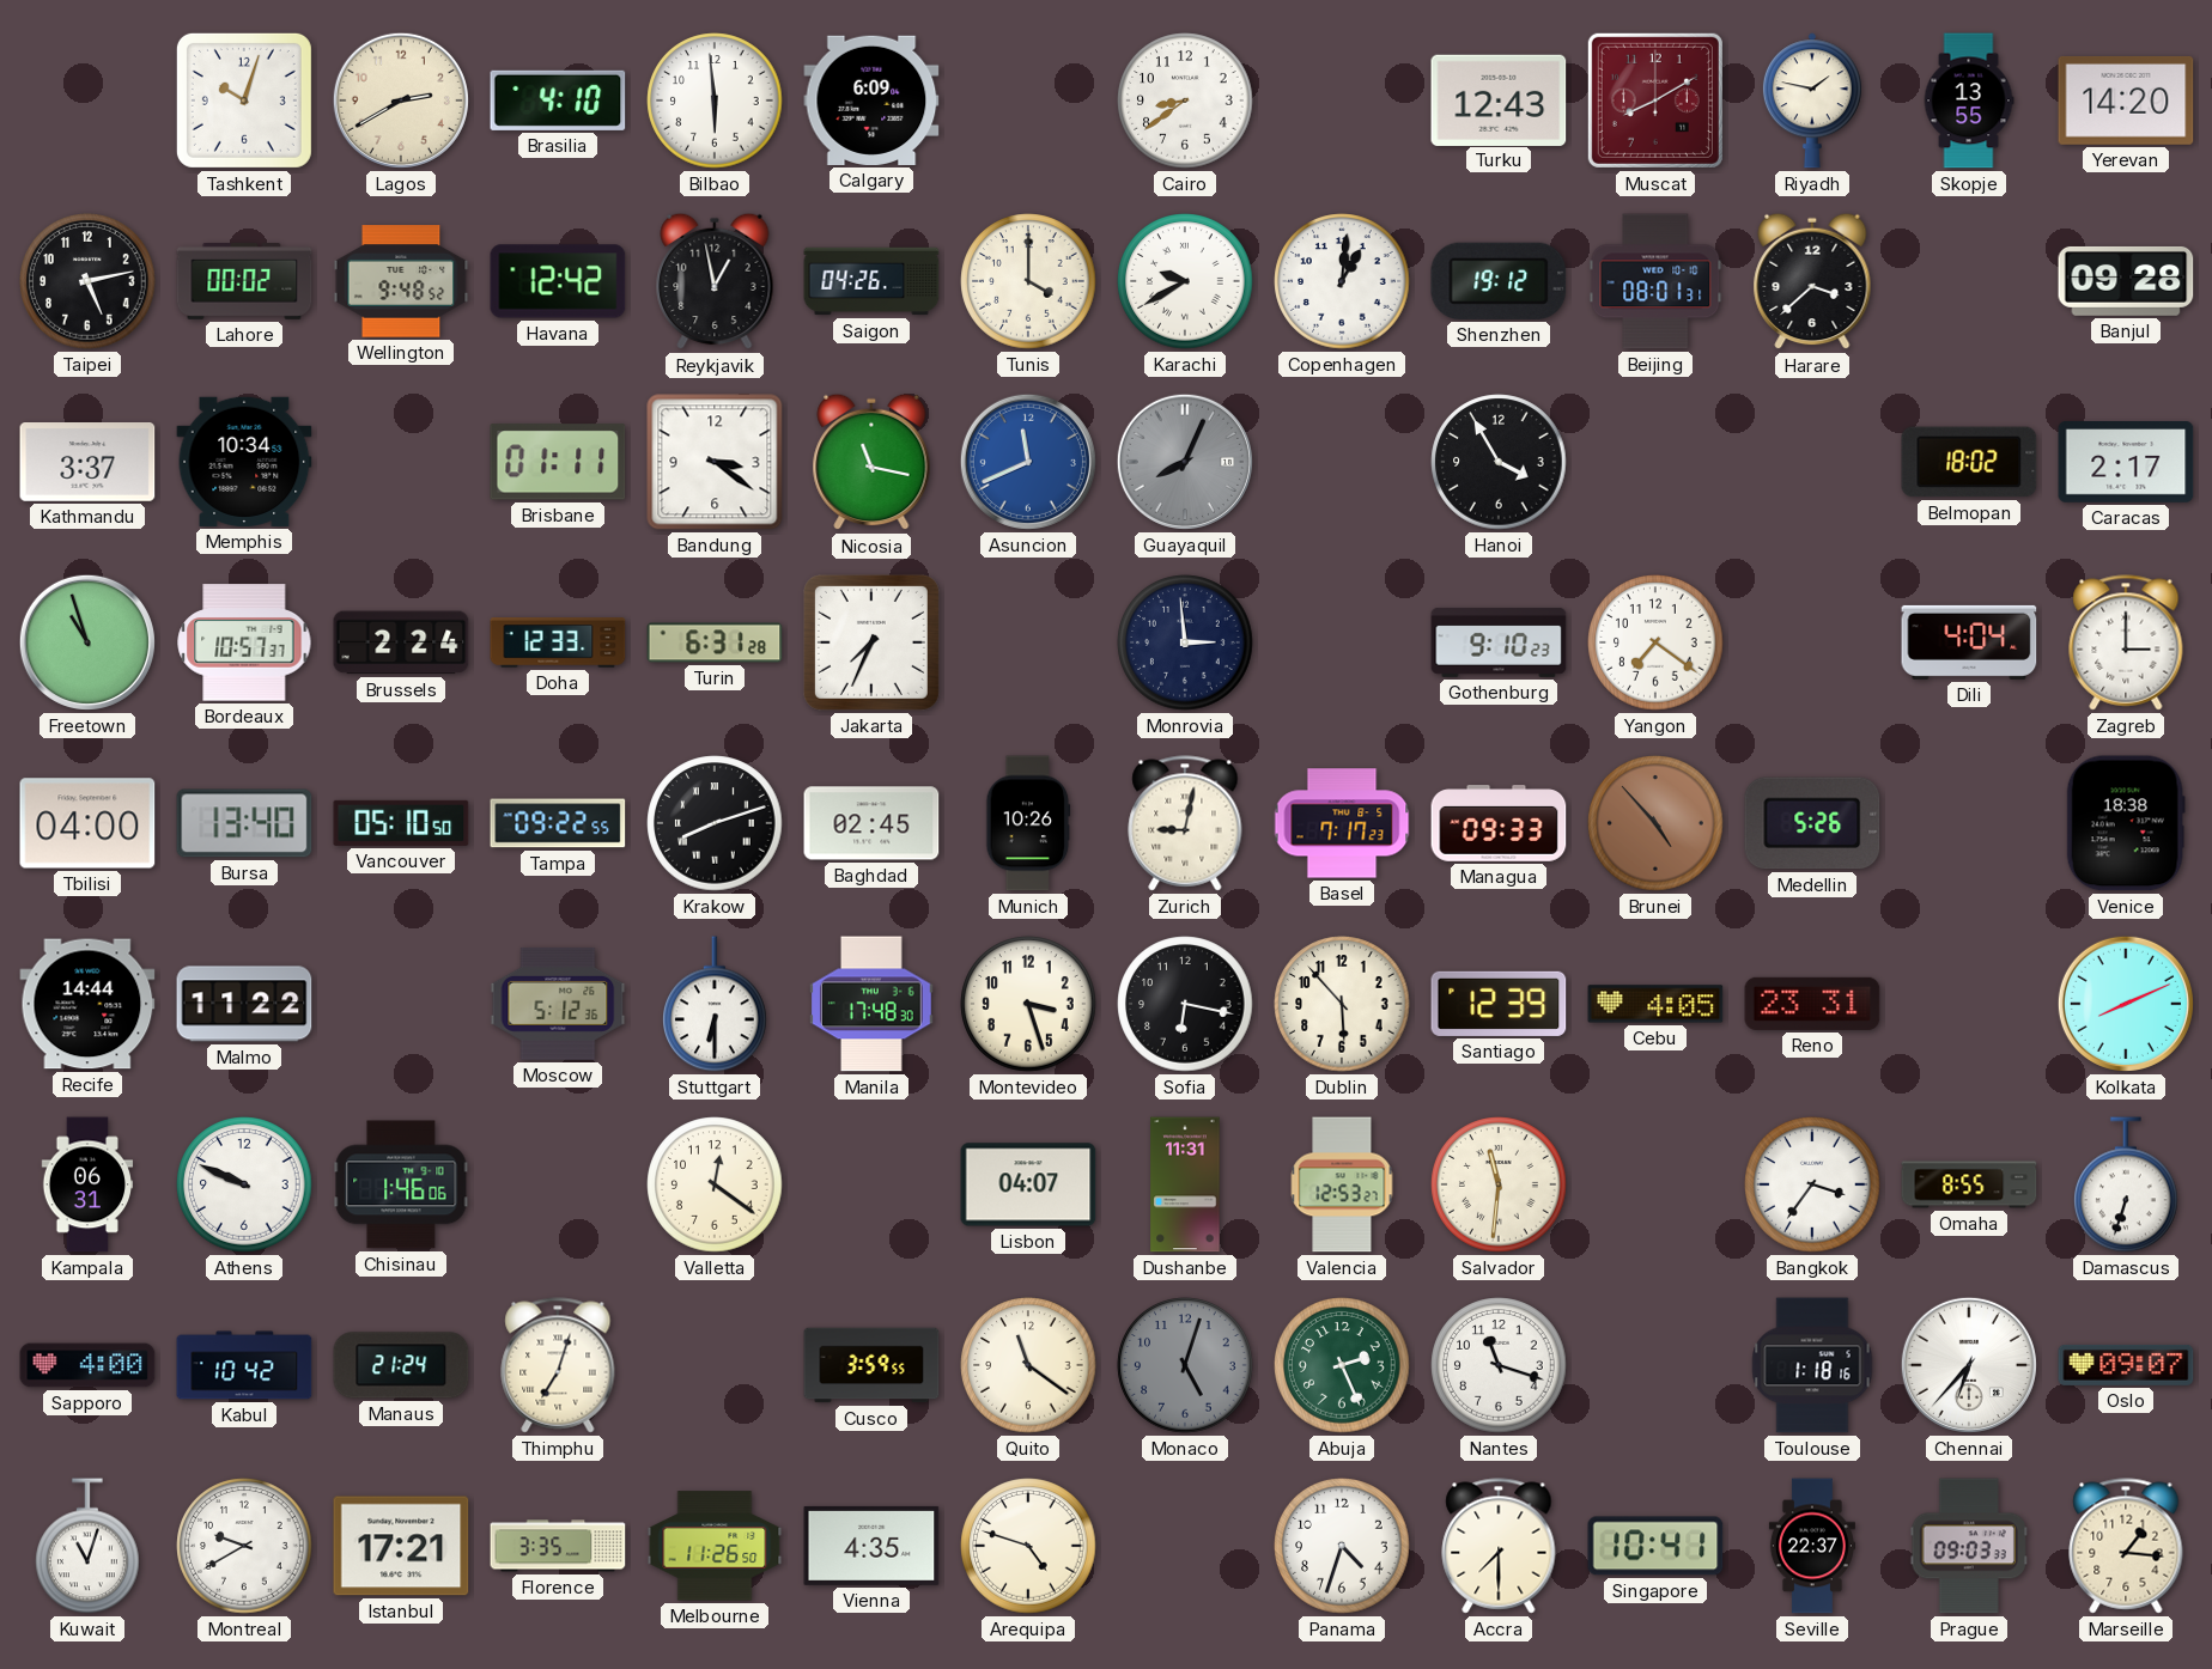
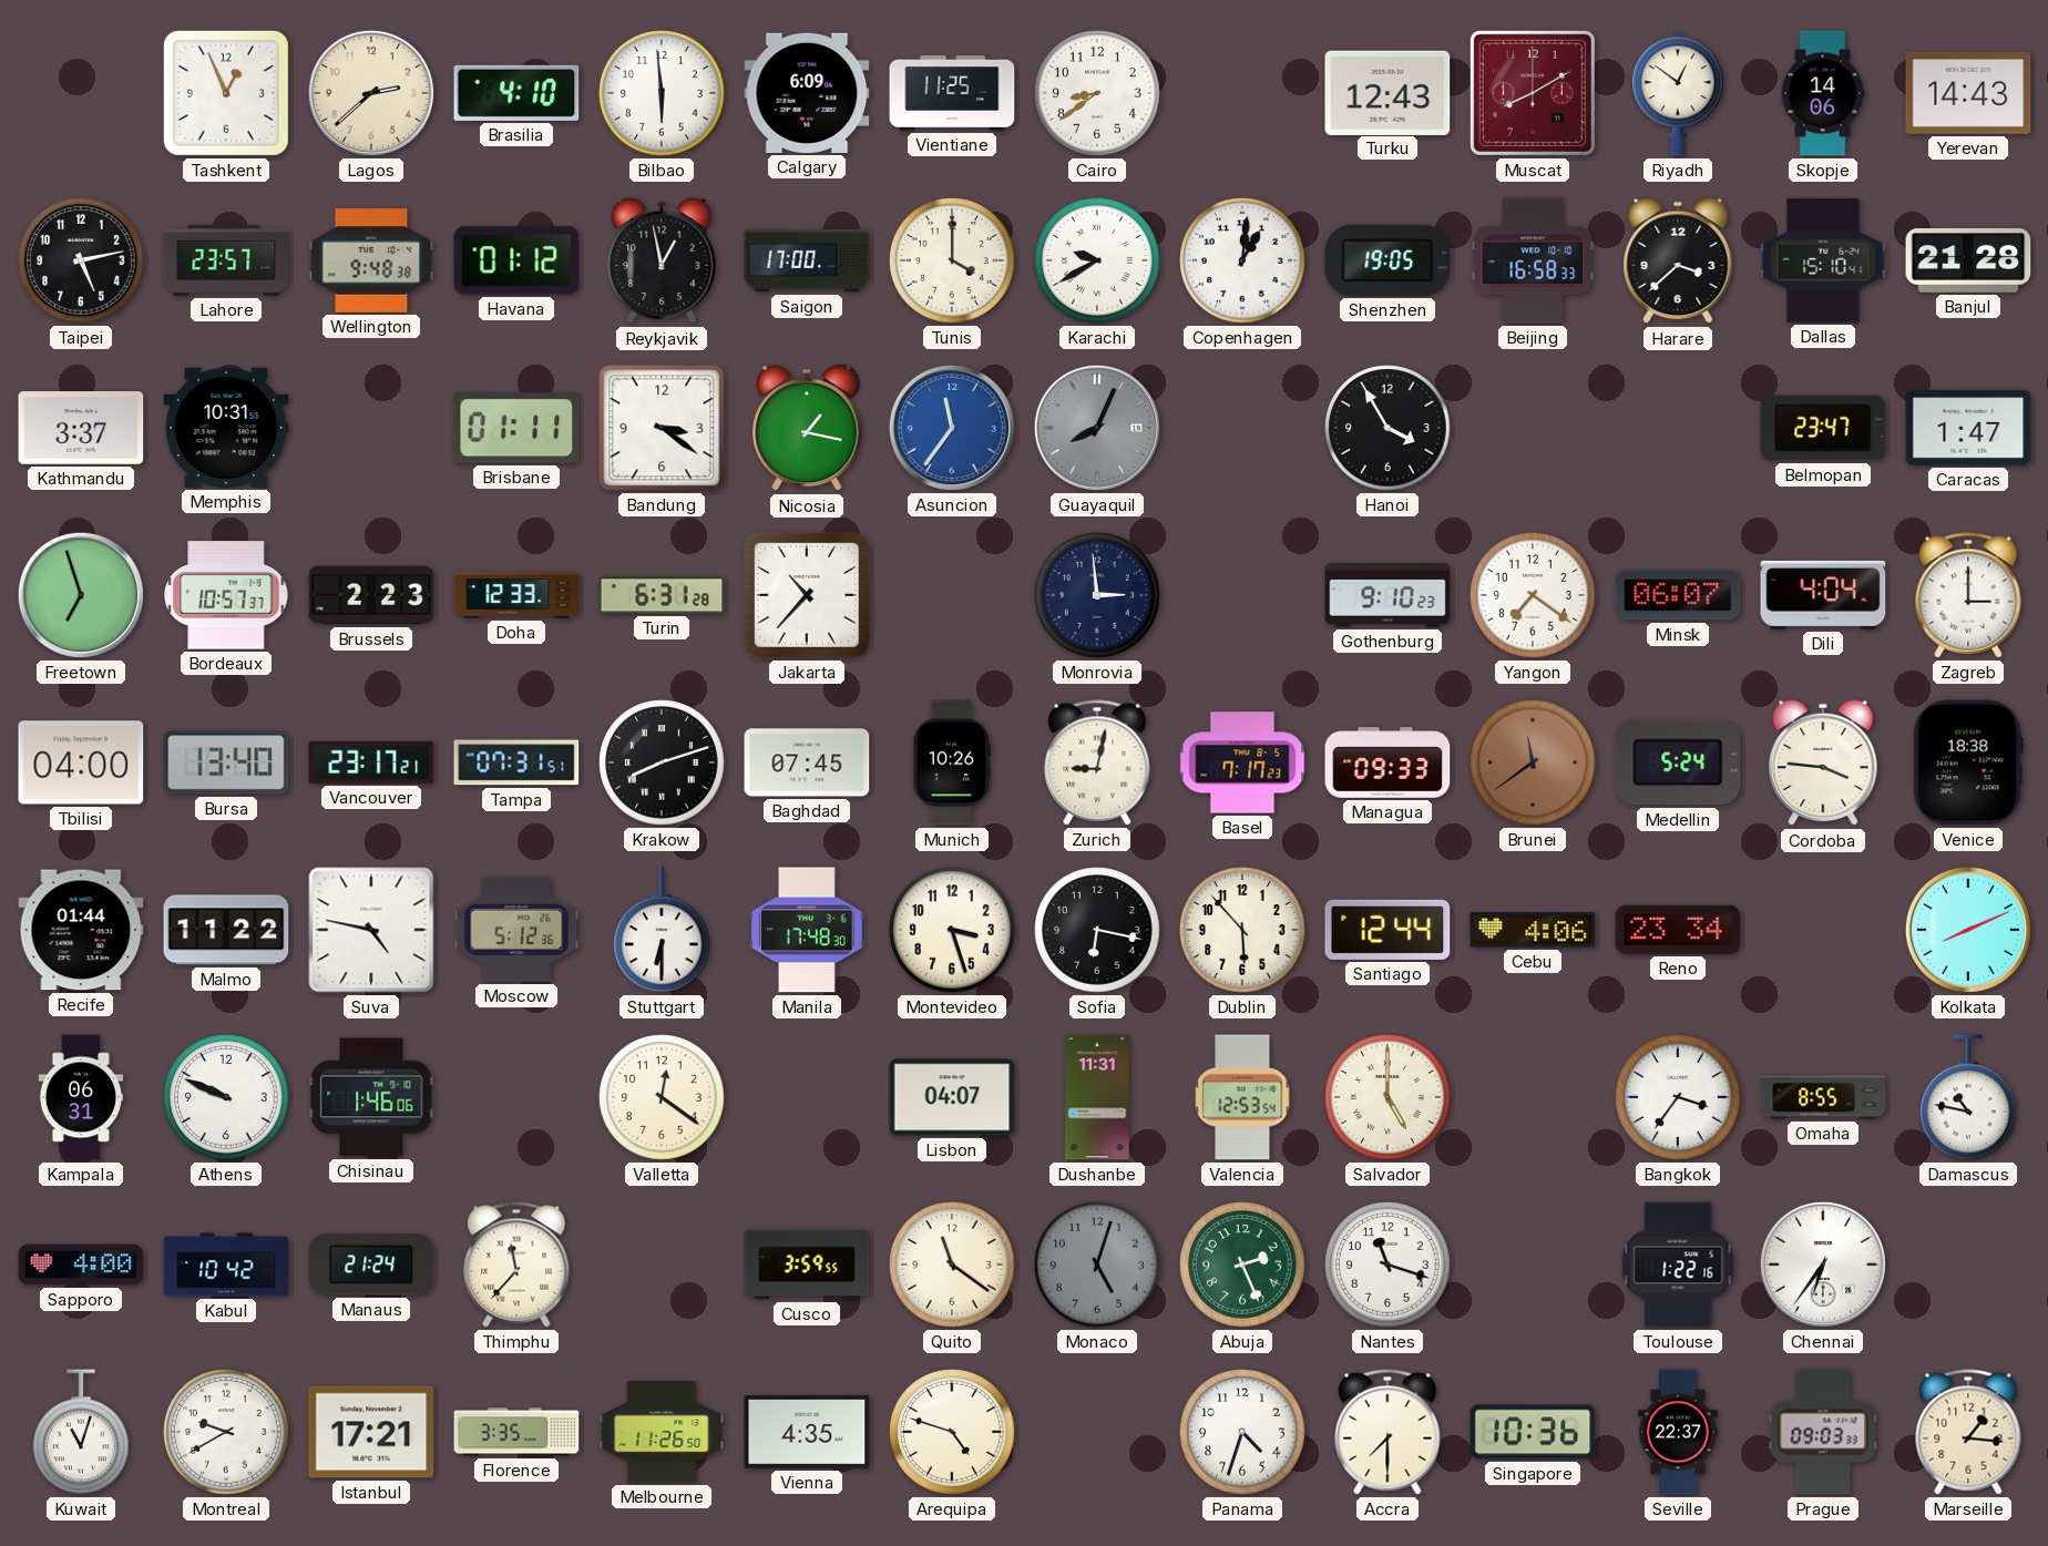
Tashkent: 10:03 -> 12:56
Lagos: 2:40 -> 2:38
Vientiane: none -> 11:25
Riyadh: 1:47 -> 12:51
Skopje: 13:55 -> 14:06
Yerevan: 14:20 -> 14:43
Lahore: 00:02 -> 23:57
Wellington: 9:48:52 -> 9:48:38
Havana: 12:42 -> 01:12
Saigon: 04:26 -> 17:00
Shenzhen: 19:12 -> 19:05
Beijing: 08:01 -> 16:58
Dallas: none -> 15:10
Banjul: 09:28 -> 21:28
Memphis: 10:34 -> 10:31
Nicosia: 11:17 -> 1:17
Asuncion: 11:41 -> 11:36
Belmopan: 18:02 -> 23:47
Caracas: 2:17 -> 1:47
Freetown: 10:57 -> 6:57
Brussels: 2:24 -> 2:23
Jakarta: 7:34 -> 10:37
Minsk: none -> 06:07
Vancouver: 05:10 -> 23:17
Tampa: 09:22 -> 07:31
Baghdad: 02:45 -> 07:45
Brunei: 4:53 -> 11:39
Medellin: 5:26 -> 5:24
Cordoba: none -> 3:46
Recife: 14:44 -> 01:44
Suva: none -> 4:47
Santiago: 12:39 -> 12:44
Cebu: 4:05 -> 4:06
Reno: 23:31 -> 23:34
Valencia: 12:53:27 -> 12:53:54
Salvador: 11:31 -> 5:00
Damascus: 6:33 -> 10:47
Thimphu: 7:03 -> 11:37
Toulouse: 1:18 -> 1:22
Chennai: 6:37 -> 6:36
Oslo: 09:07 -> none
Singapore: 10:41 -> 10:36
